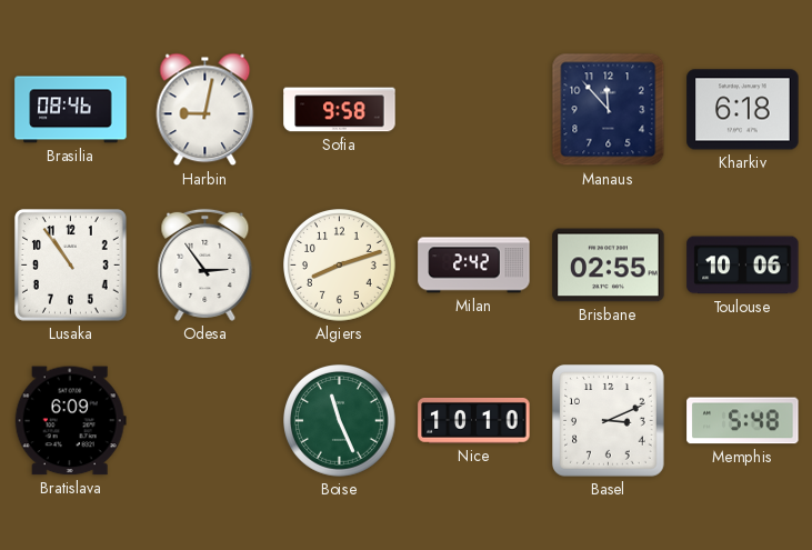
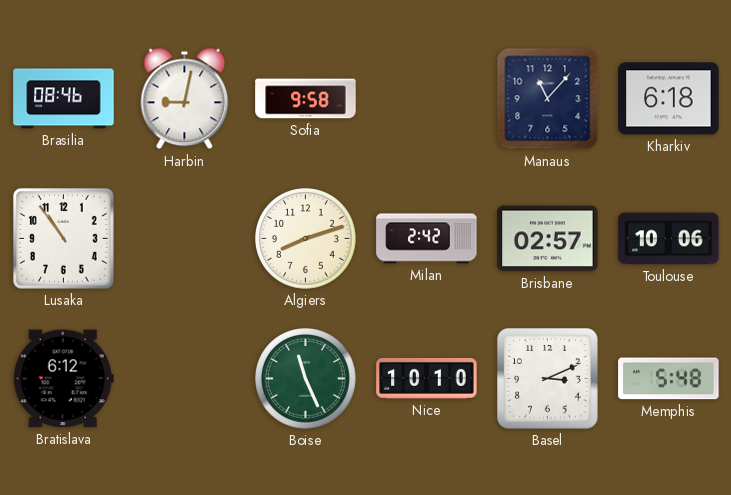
Manaus: 11:53 -> 11:07
Odesa: 2:54 -> none
Brisbane: 02:55 -> 02:57
Bratislava: 6:09 -> 6:12
